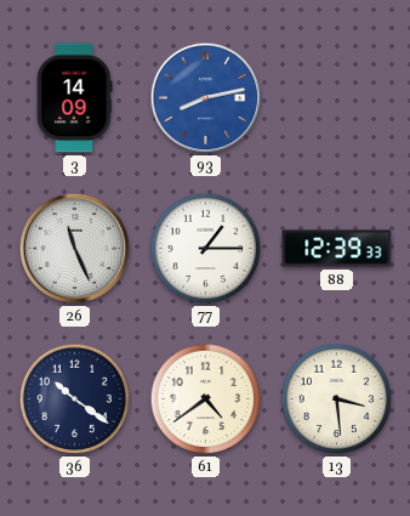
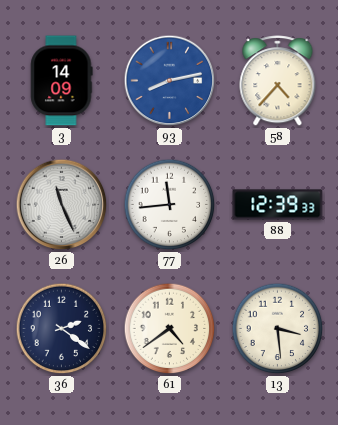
58: none -> 4:37
77: 1:15 -> 11:44
36: 10:21 -> 2:21
